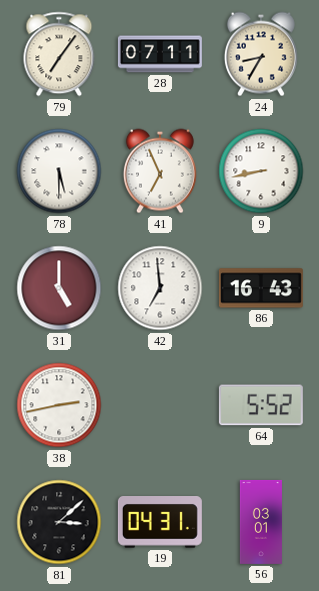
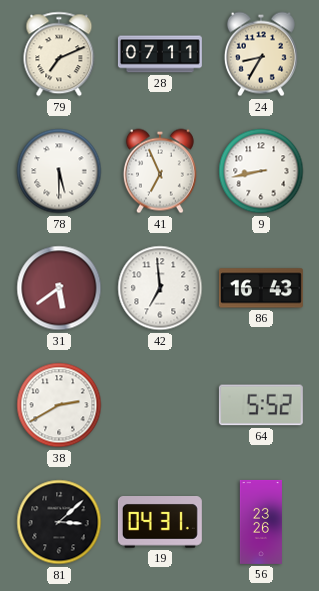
79: 7:06 -> 7:11
31: 5:00 -> 5:39
38: 2:43 -> 2:40
56: 03:01 -> 23:26
